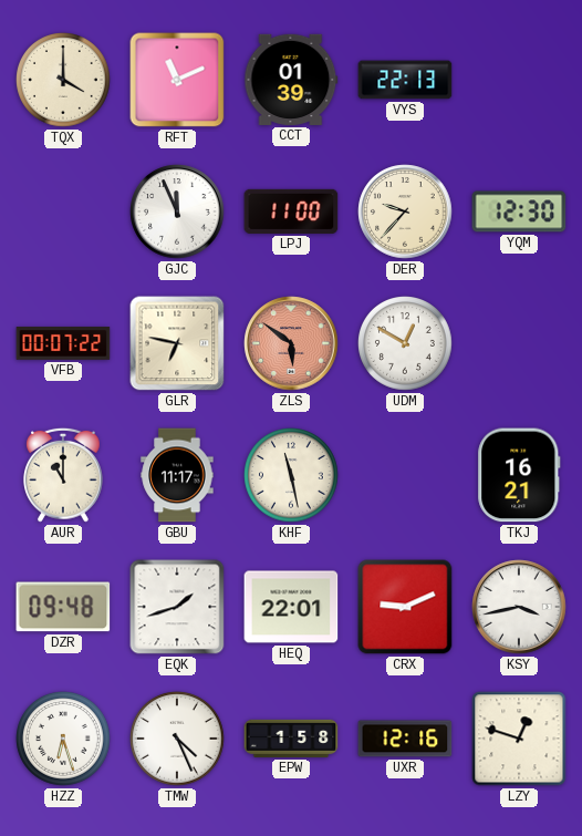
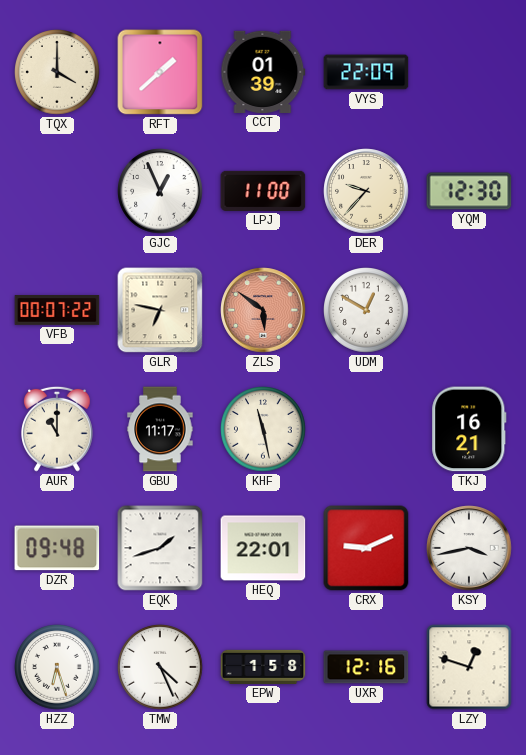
RFT: 11:11 -> 1:38
VYS: 22:13 -> 22:09
GJC: 11:56 -> 12:56
